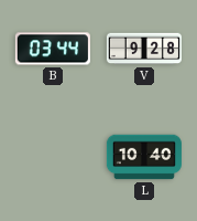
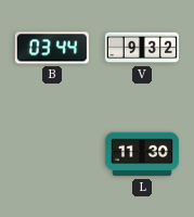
V: 9:28 -> 9:32
L: 10:40 -> 11:30
